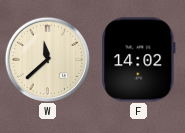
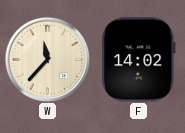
W: 11:38 -> 11:37
